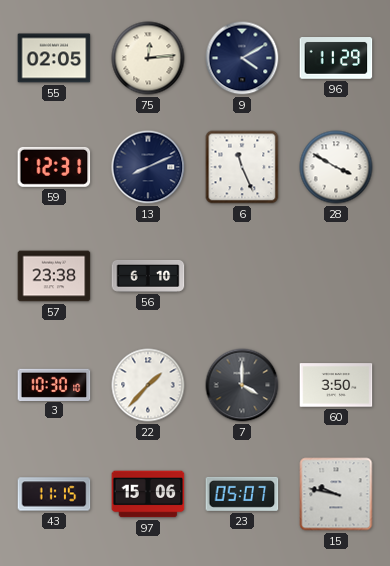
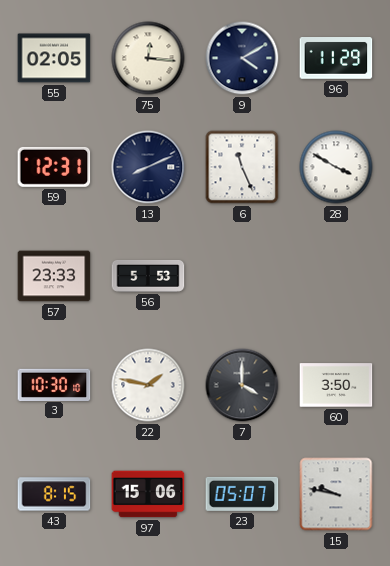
75: 12:14 -> 12:16
57: 23:38 -> 23:33
56: 6:10 -> 5:53
22: 1:37 -> 1:47
43: 11:15 -> 8:15
